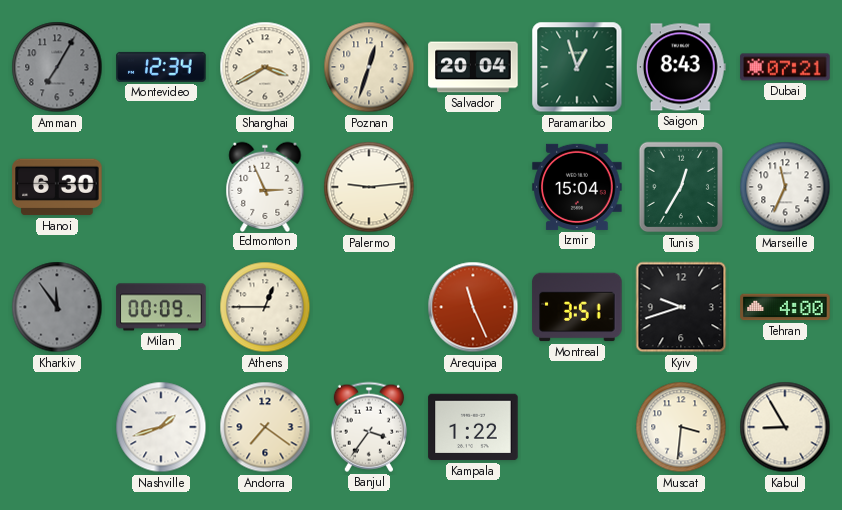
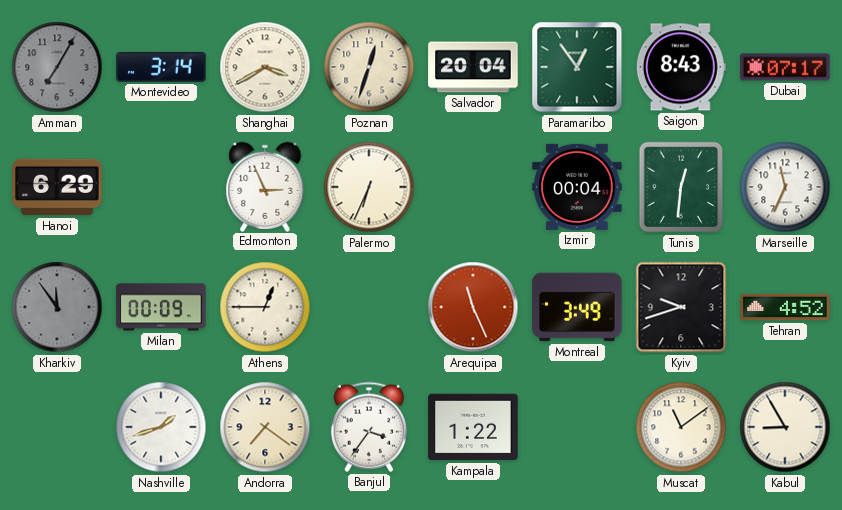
Montevideo: 12:34 -> 3:14
Paramaribo: 12:57 -> 12:54
Dubai: 07:21 -> 07:17
Hanoi: 6:30 -> 6:29
Palermo: 9:14 -> 6:34
Izmir: 15:04 -> 00:04
Tunis: 12:35 -> 12:31
Montreal: 3:51 -> 3:49
Tehran: 4:00 -> 4:52
Muscat: 3:31 -> 11:09
